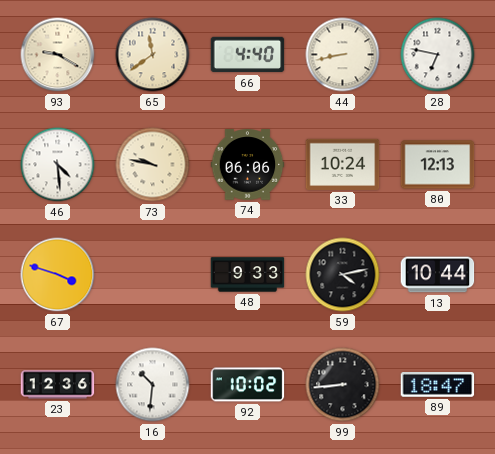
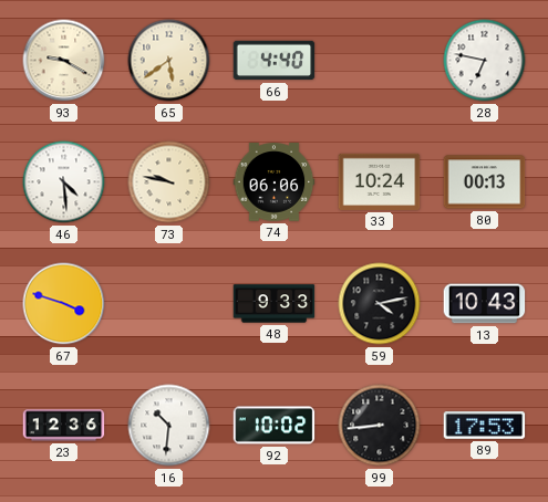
65: 11:39 -> 5:39
44: 8:43 -> none
80: 12:13 -> 00:13
13: 10:44 -> 10:43
89: 18:47 -> 17:53
